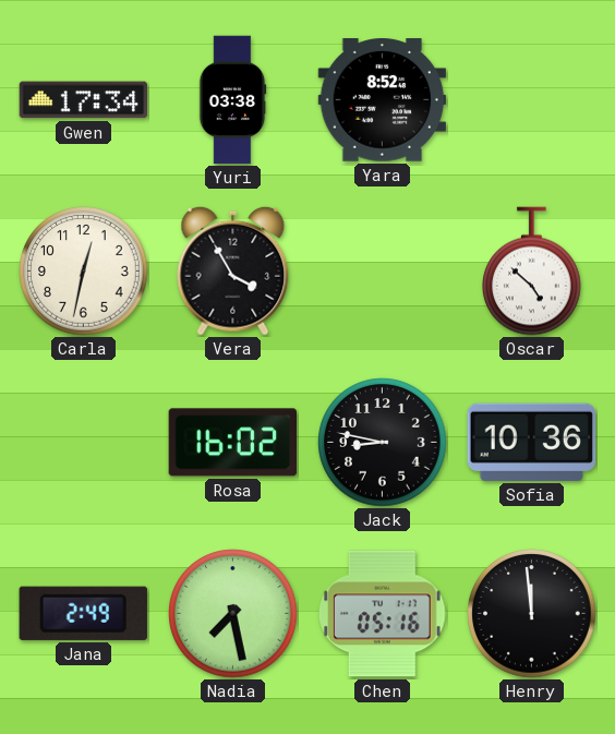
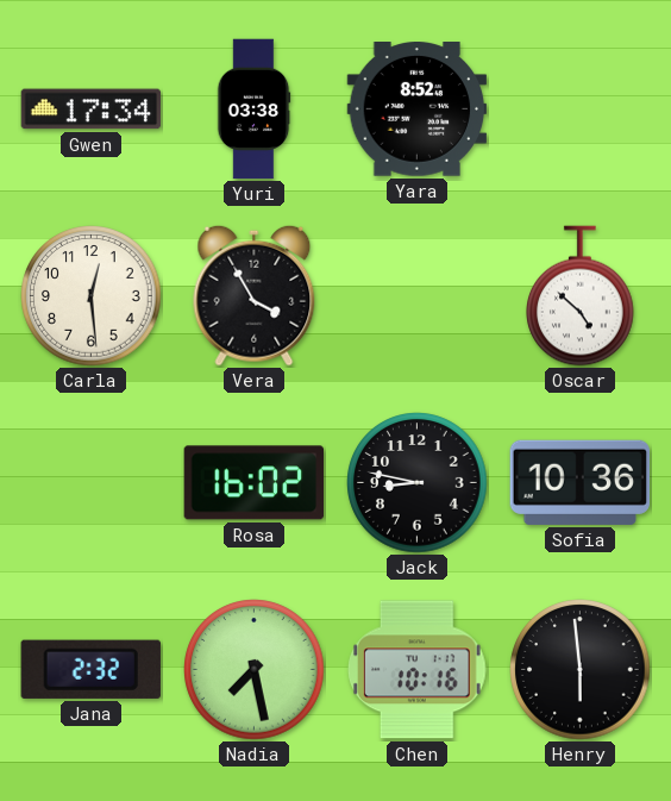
Carla: 12:32 -> 12:29
Jana: 2:49 -> 2:32
Chen: 05:16 -> 10:16
Henry: 11:59 -> 5:59
